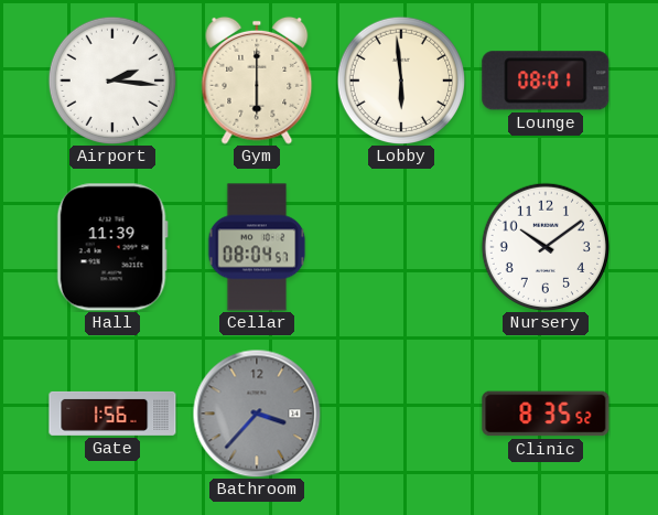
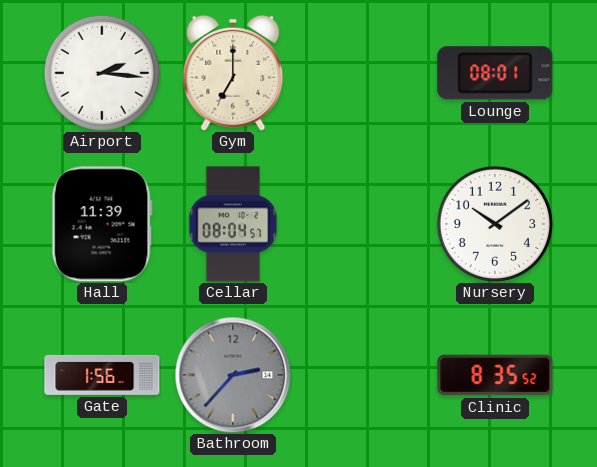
Gym: 6:00 -> 7:00
Lobby: 5:59 -> none
Bathroom: 3:37 -> 2:37
